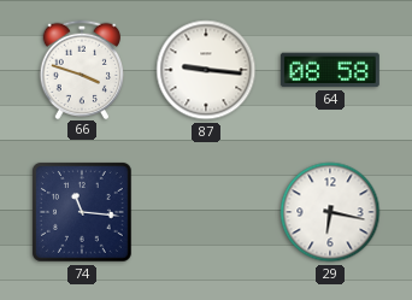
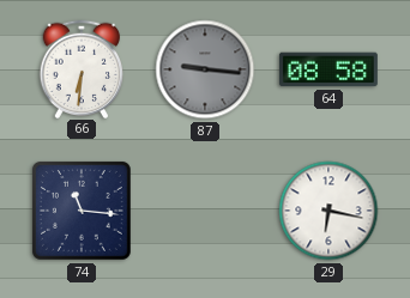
66: 3:48 -> 6:31
87 dial: white -> grey
